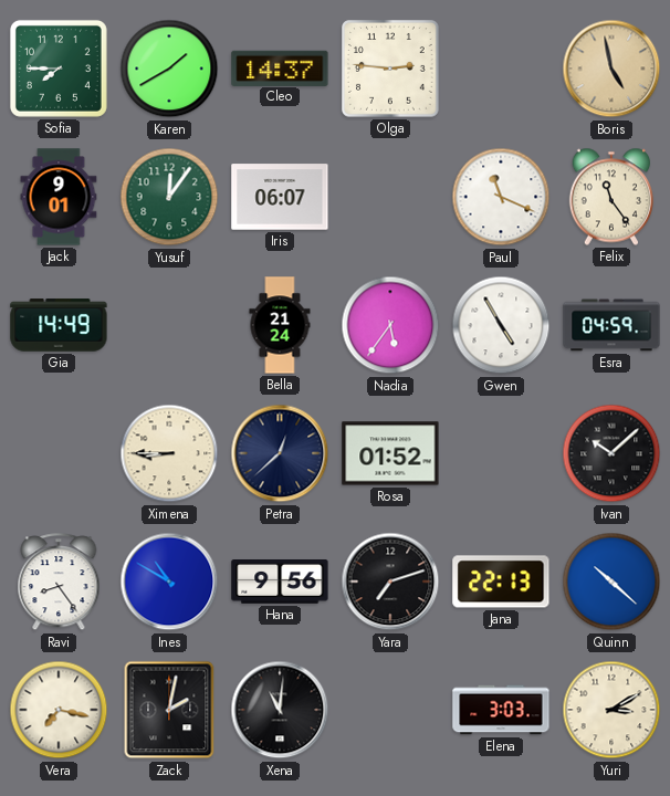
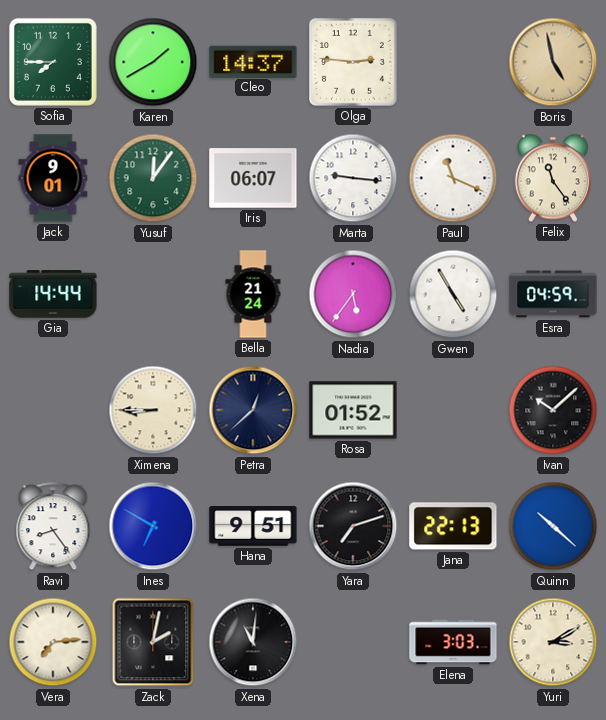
Marta: none -> 9:16
Gia: 14:49 -> 14:44
Ines: 10:50 -> 6:50
Hana: 9:56 -> 9:51
Vera: 7:17 -> 7:14
